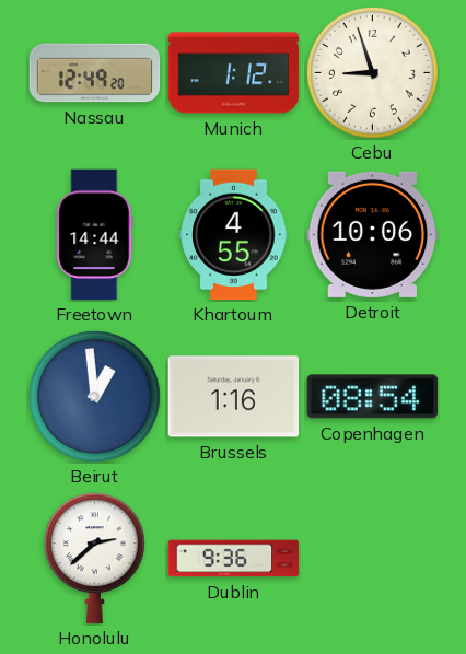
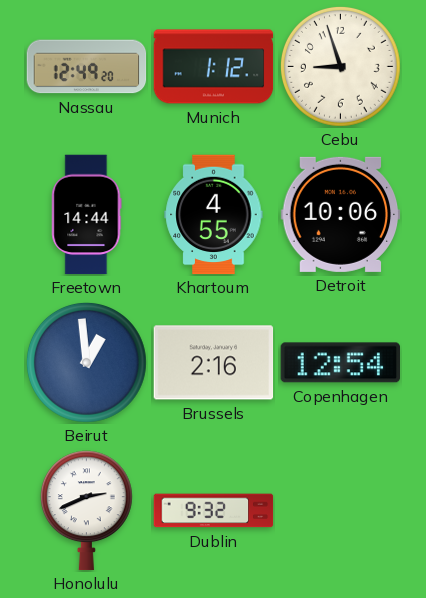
Brussels: 1:16 -> 2:16
Copenhagen: 08:54 -> 12:54
Honolulu: 2:38 -> 2:41
Dublin: 9:36 -> 9:32
